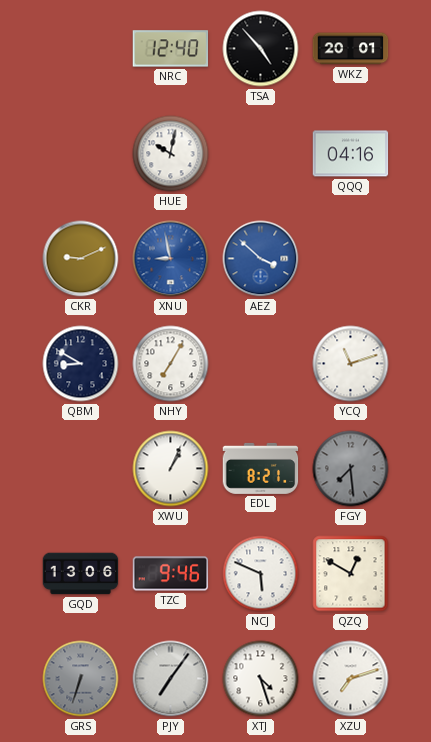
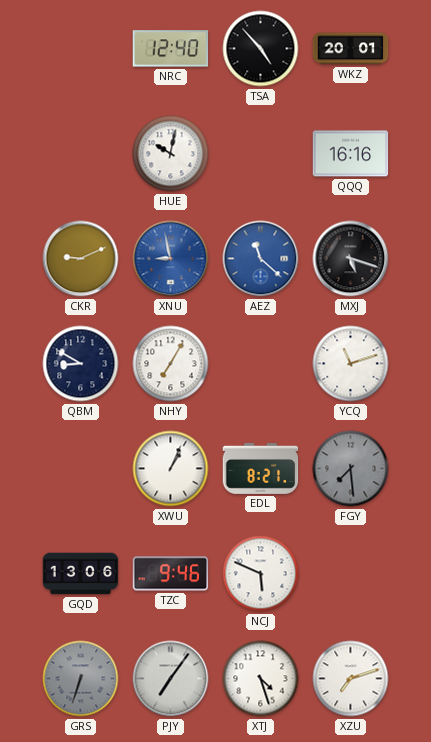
QQQ: 04:16 -> 16:16
AEZ: 3:52 -> 11:22
MXJ: none -> 5:18
QZQ: 12:50 -> none
